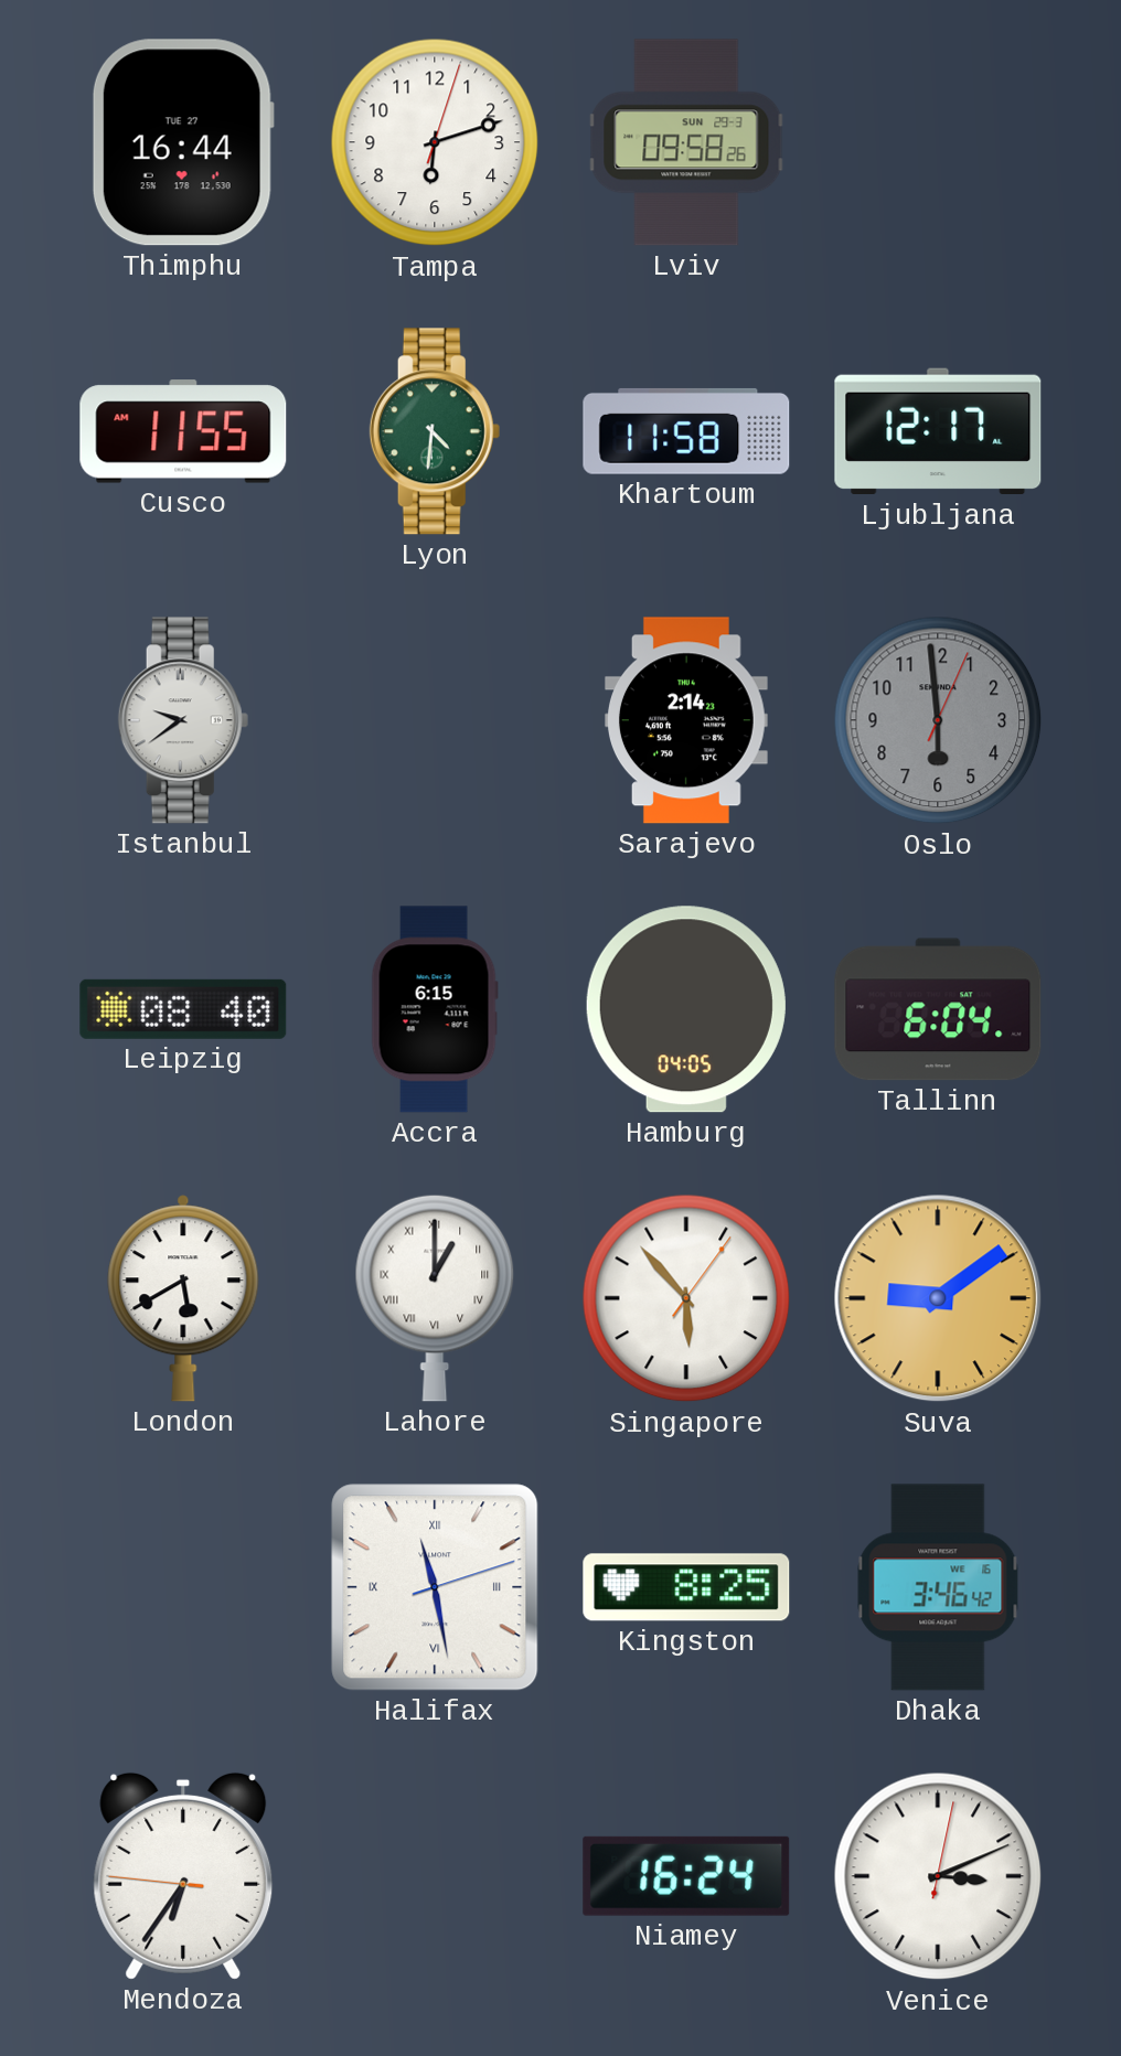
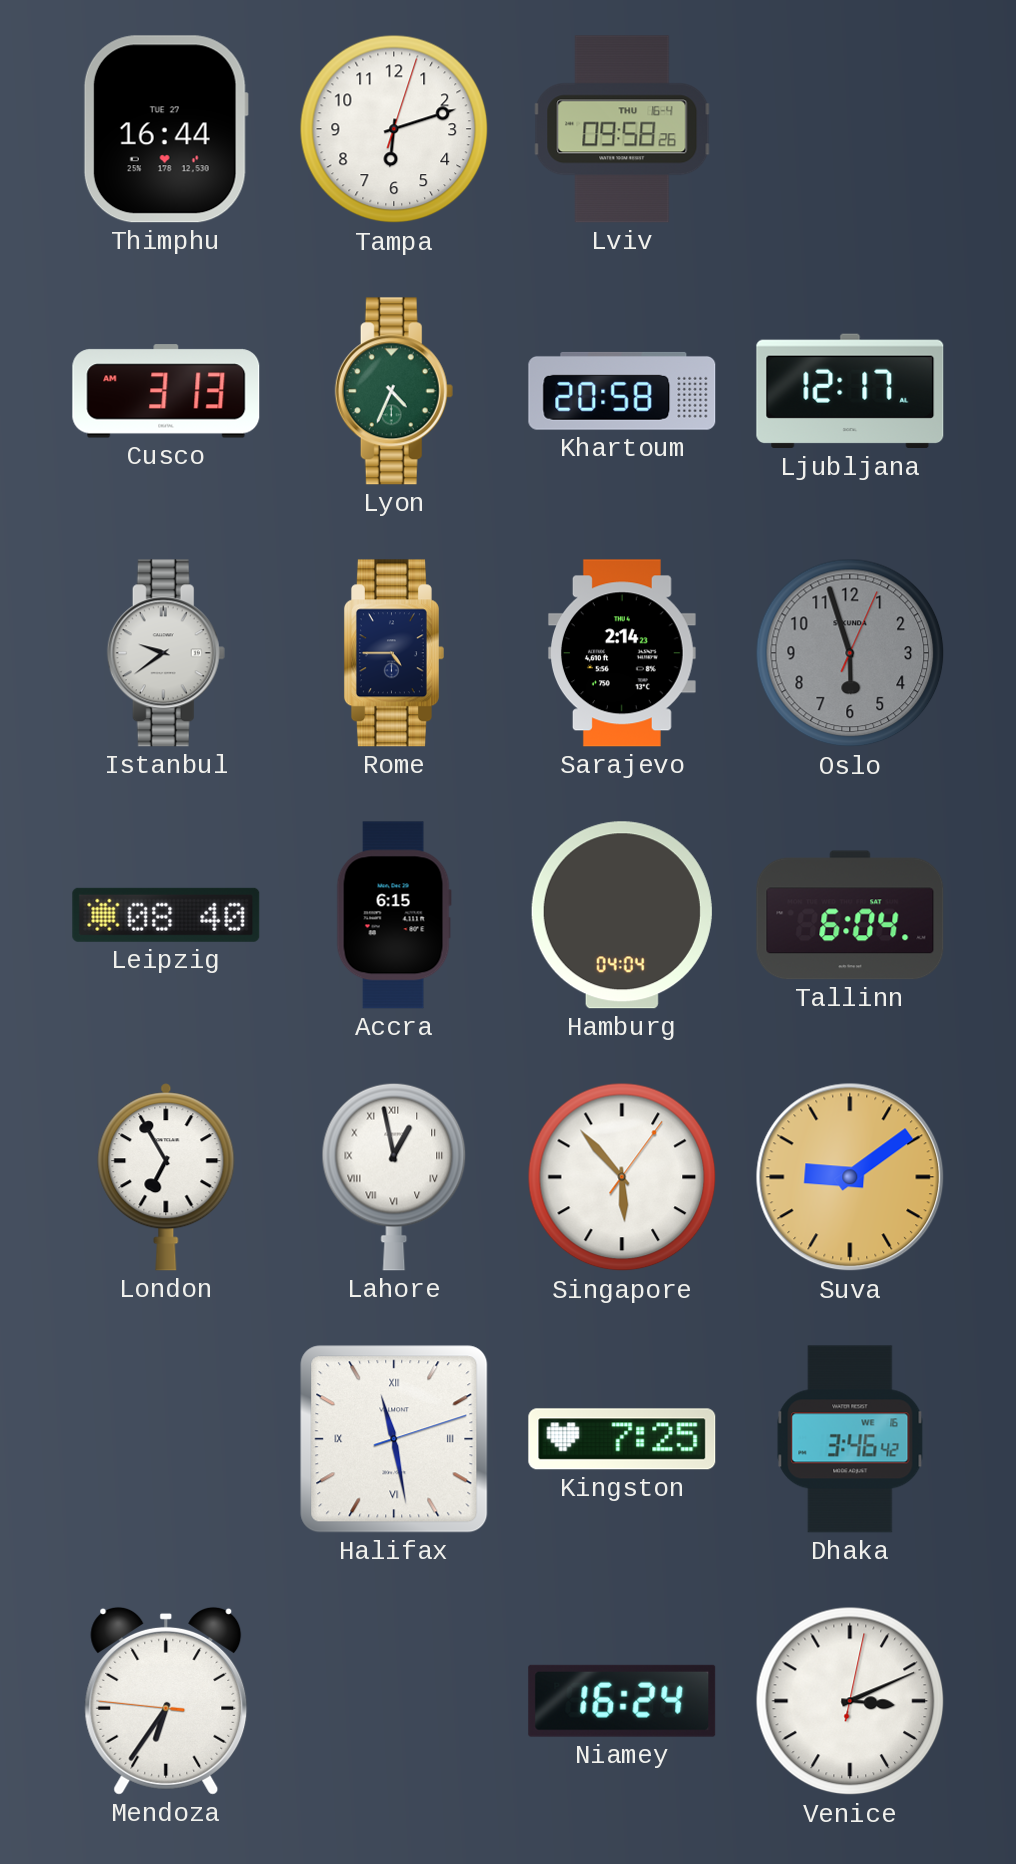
Lviv date: SUN 29-3 -> THU 16-4
Cusco: 11:55 -> 3:13
Lyon: 4:31 -> 4:34
Khartoum: 11:58 -> 20:58
Rome: none -> 4:45
Oslo: 5:59 -> 5:57
Hamburg: 04:05 -> 04:04
London: 5:40 -> 6:55
Lahore: 1:00 -> 12:58
Kingston: 8:25 -> 7:25
